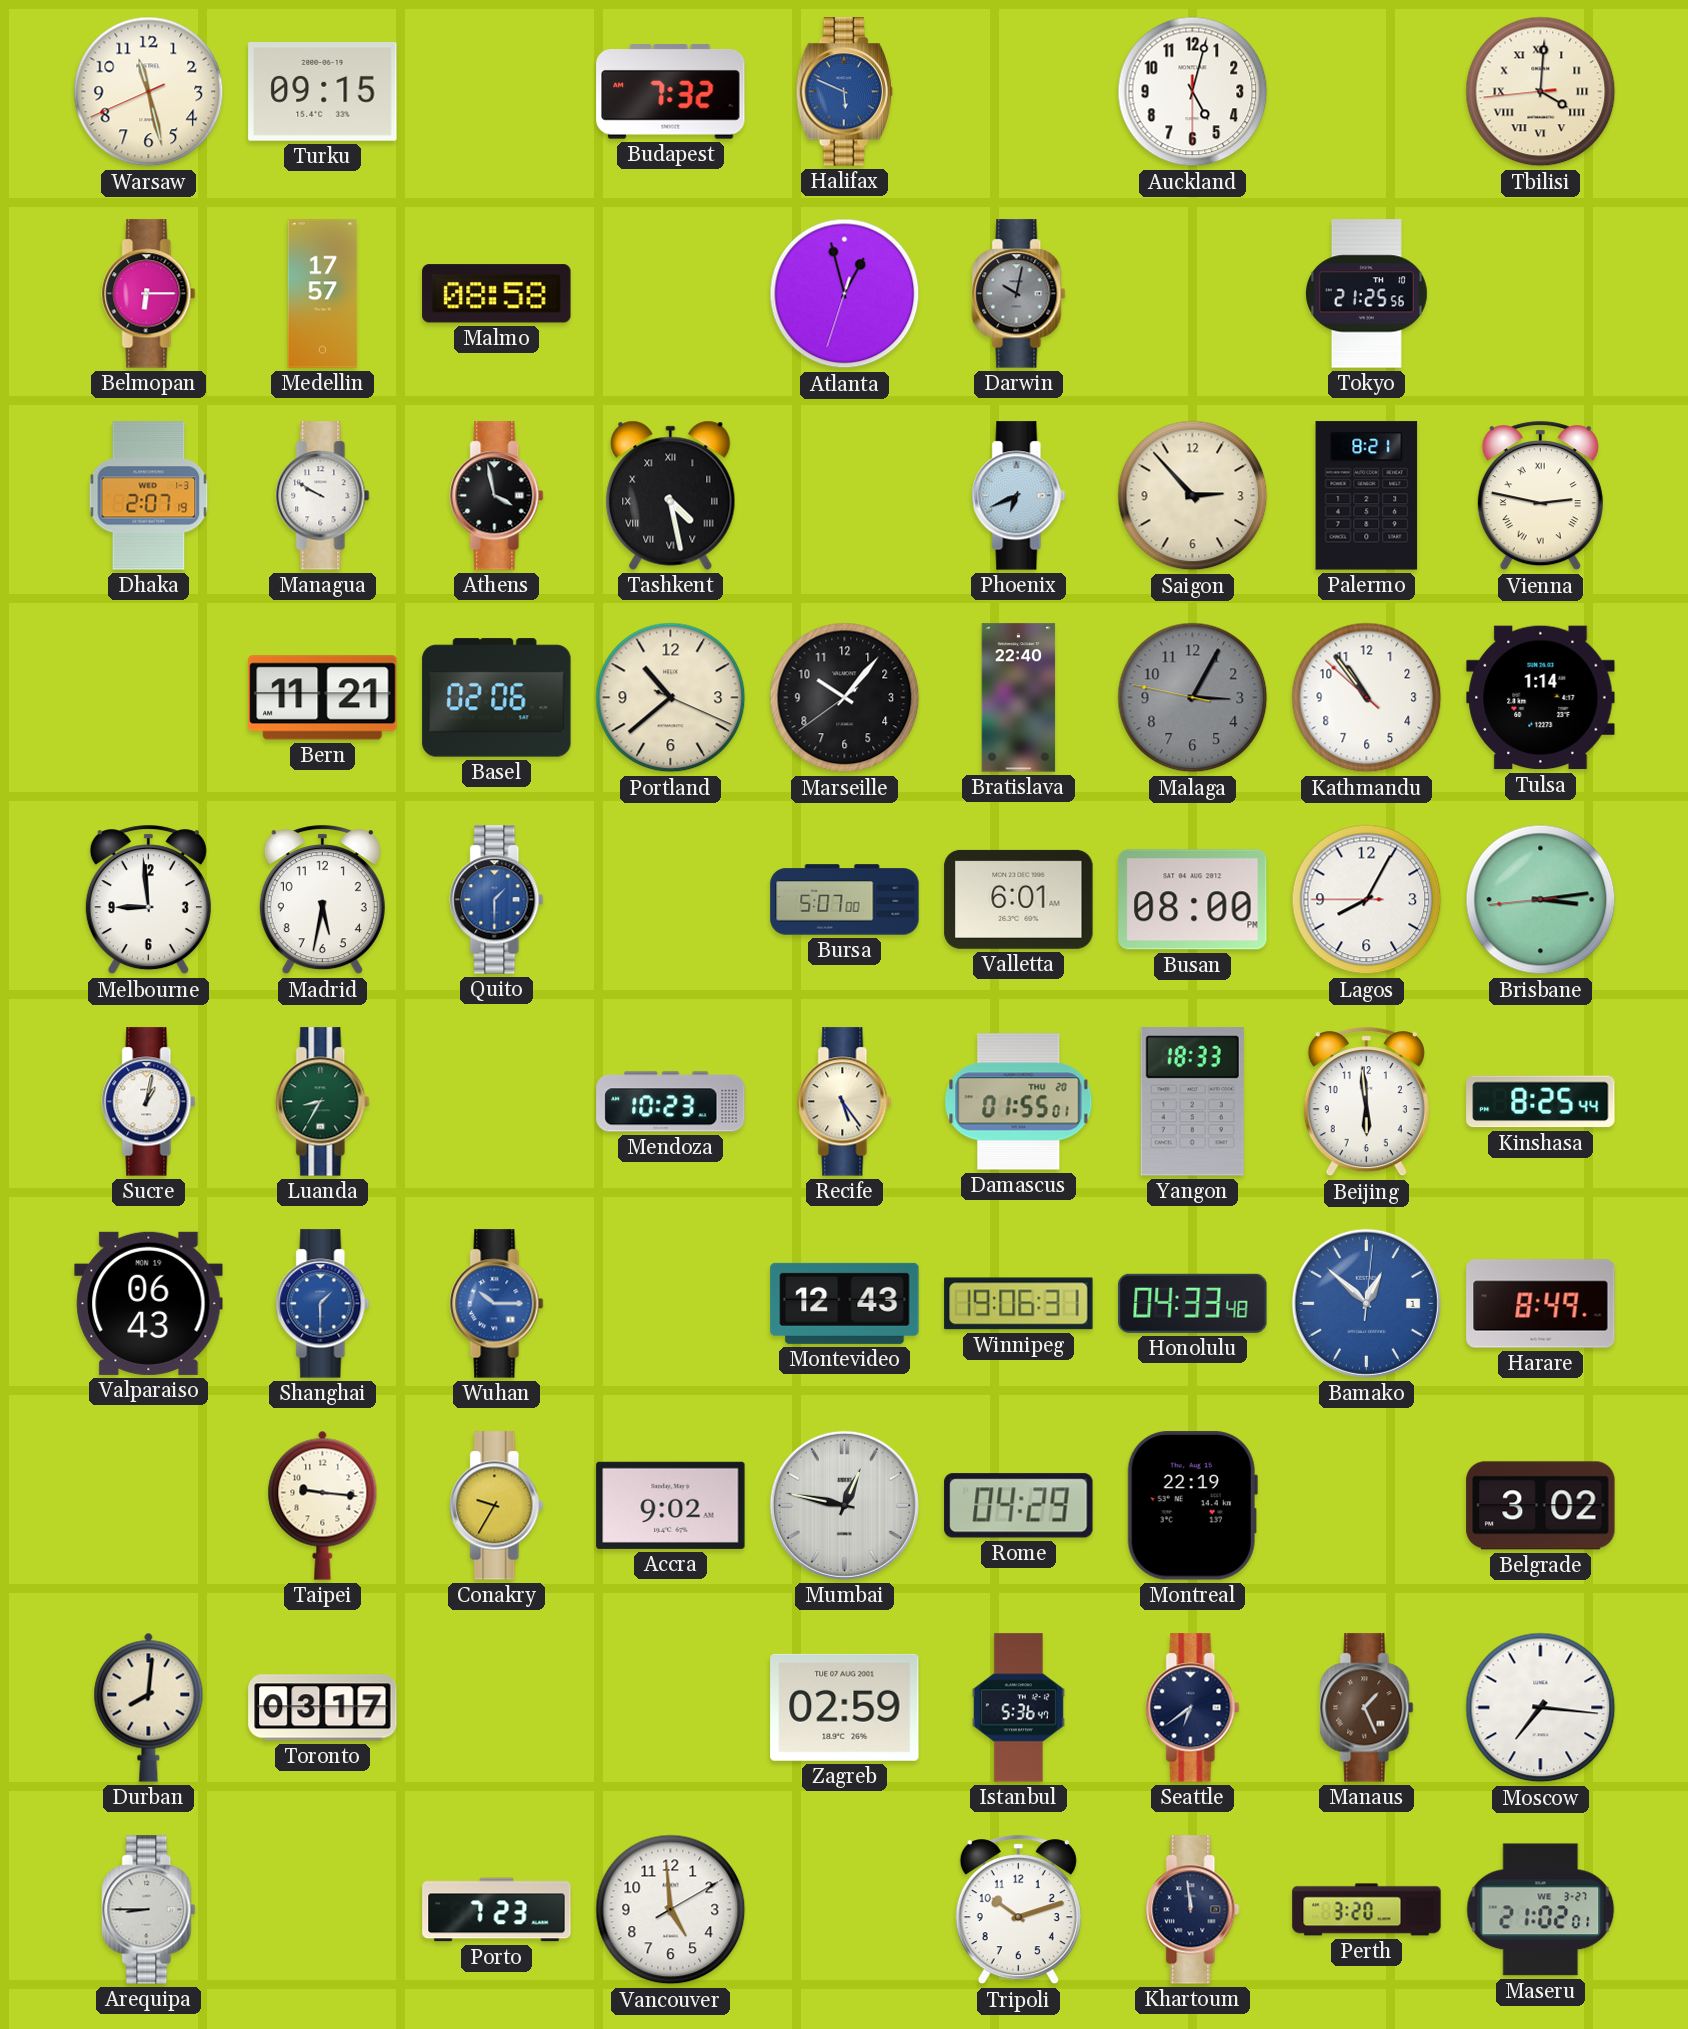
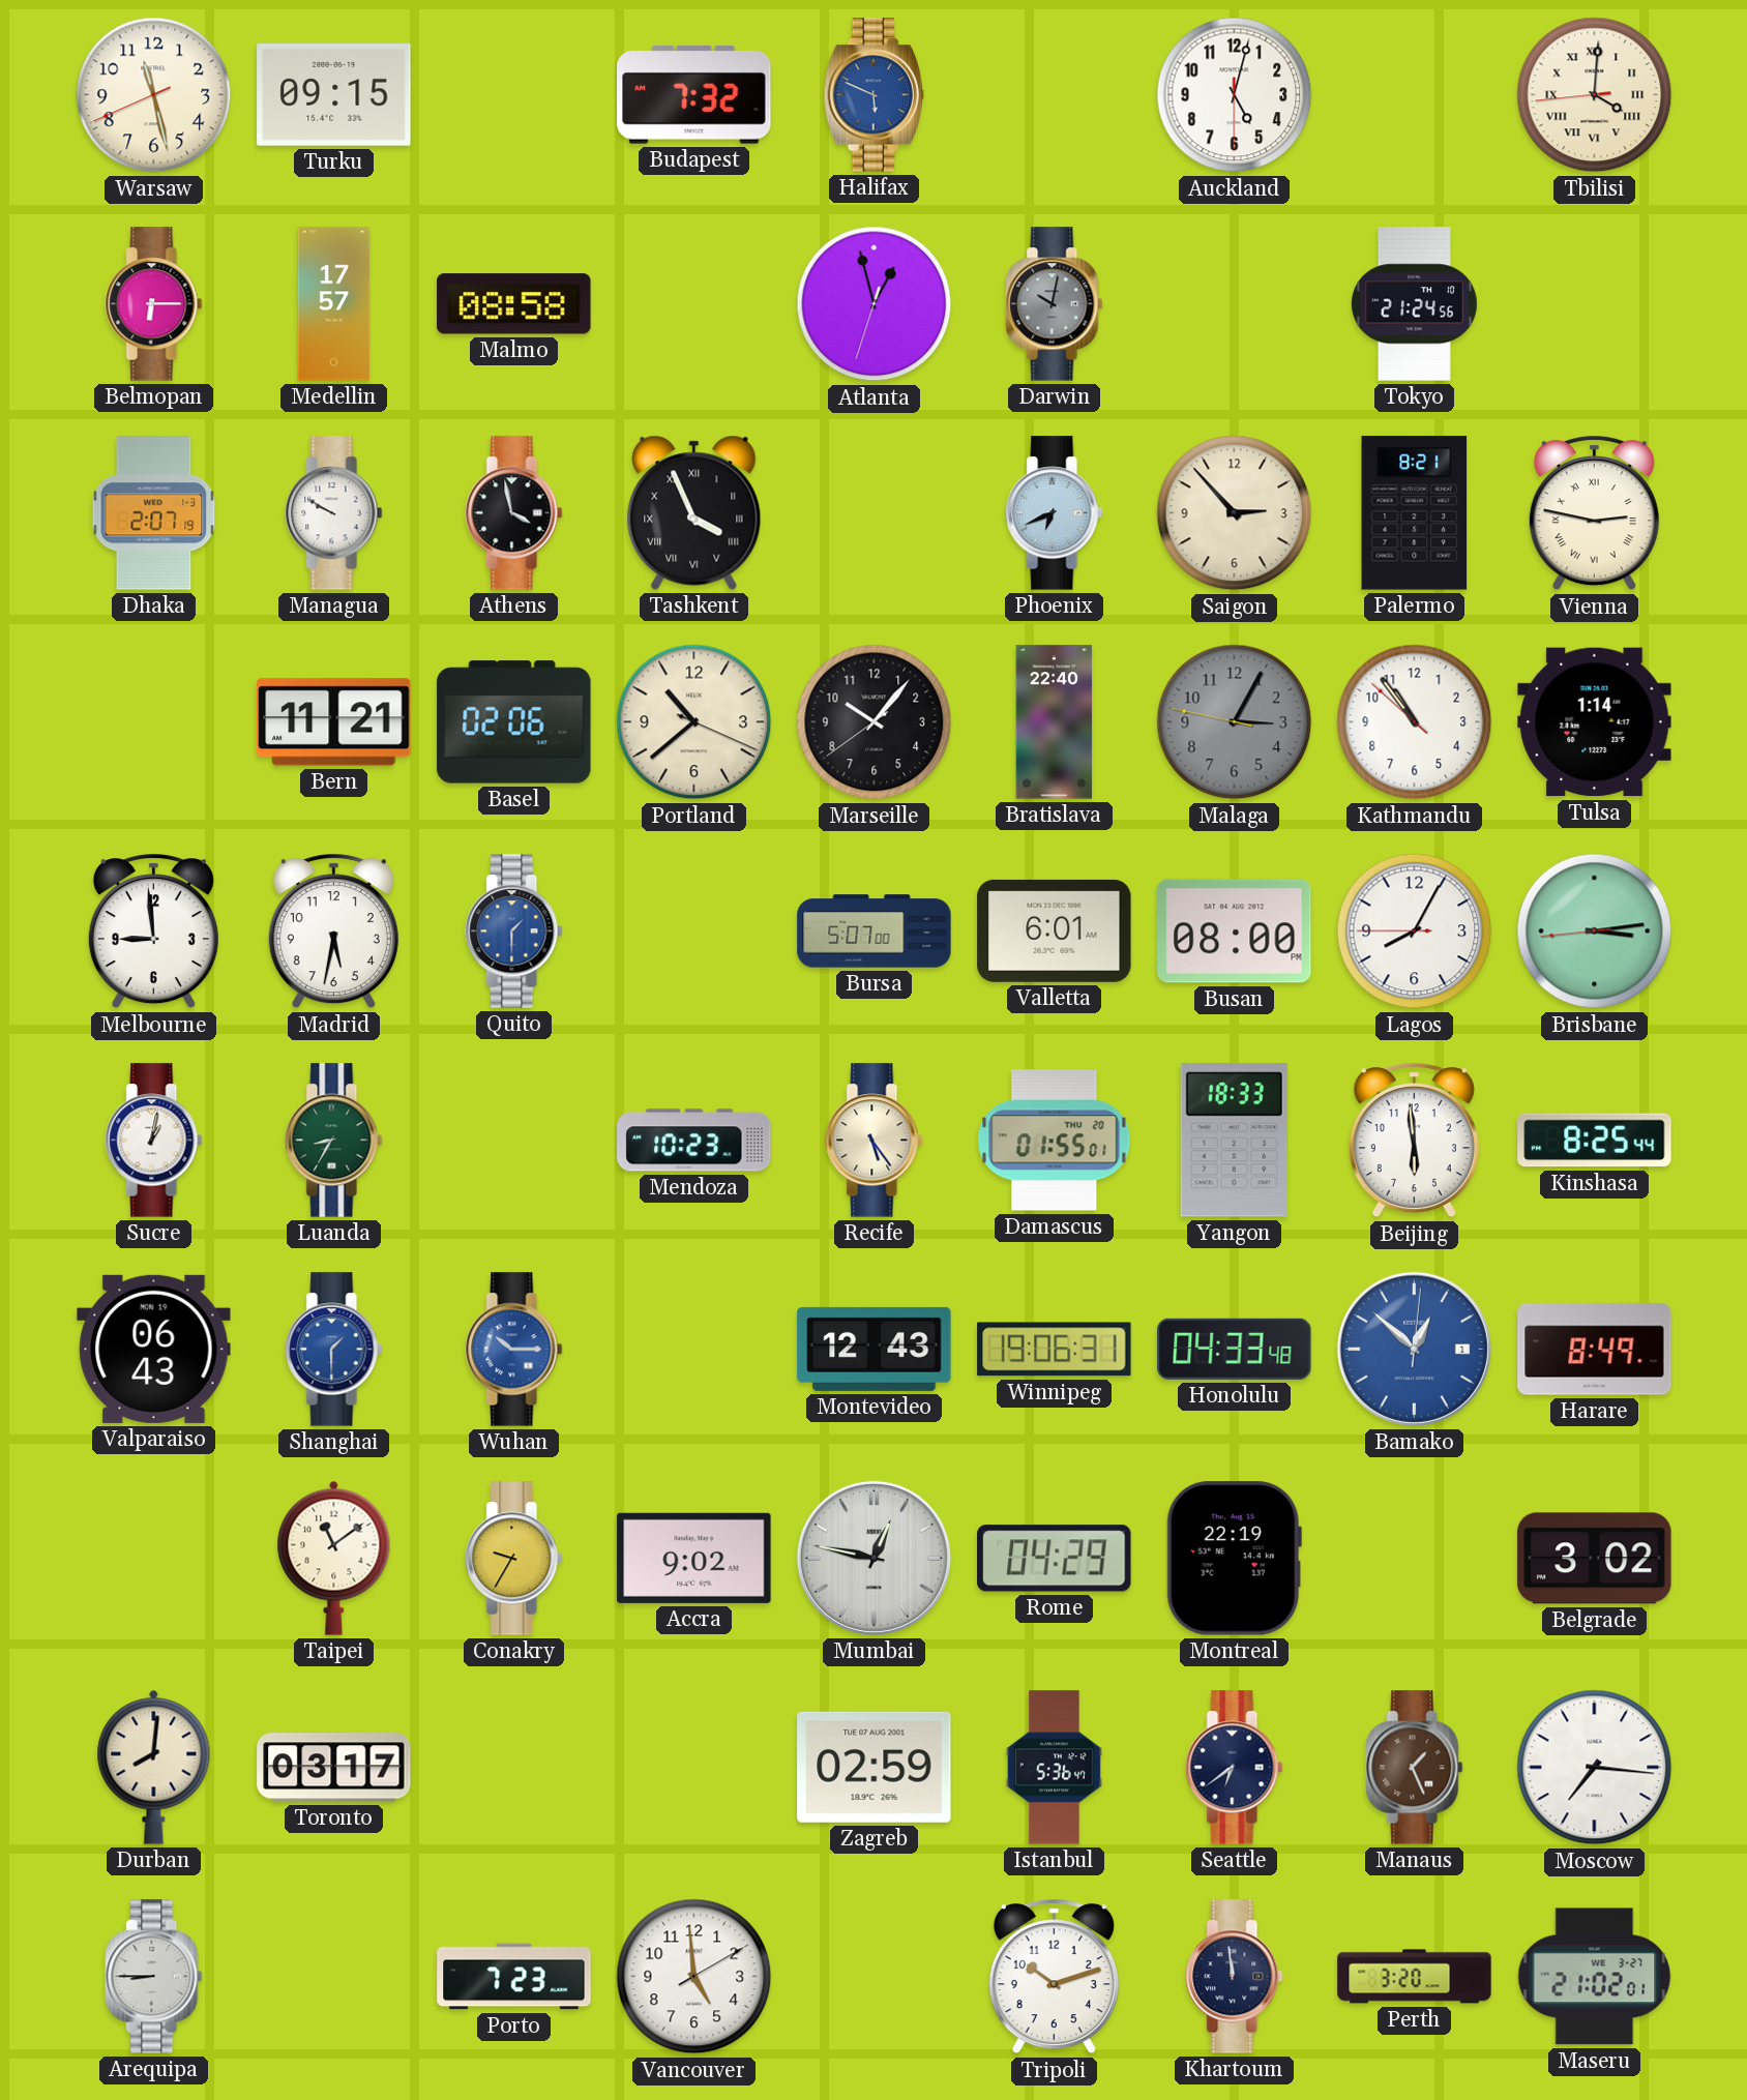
Tokyo: 21:25 -> 21:24
Tashkent: 4:28 -> 3:56
Taipei: 9:16 -> 11:09
